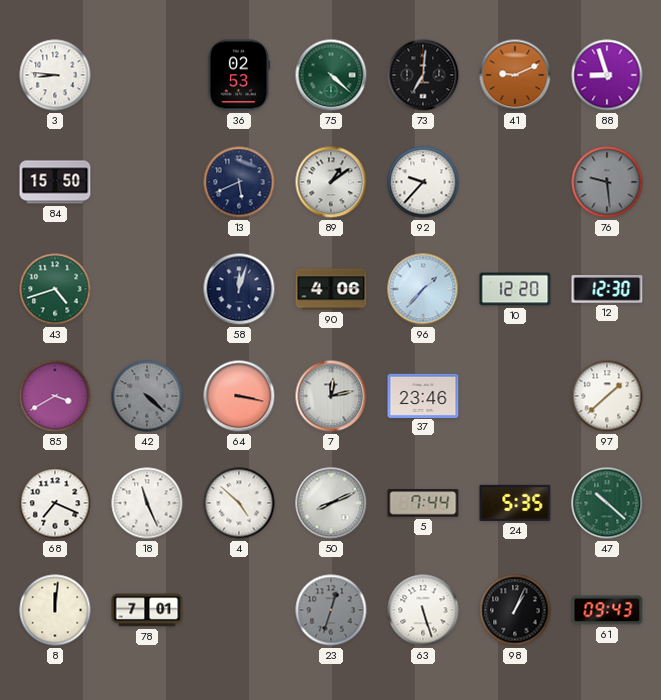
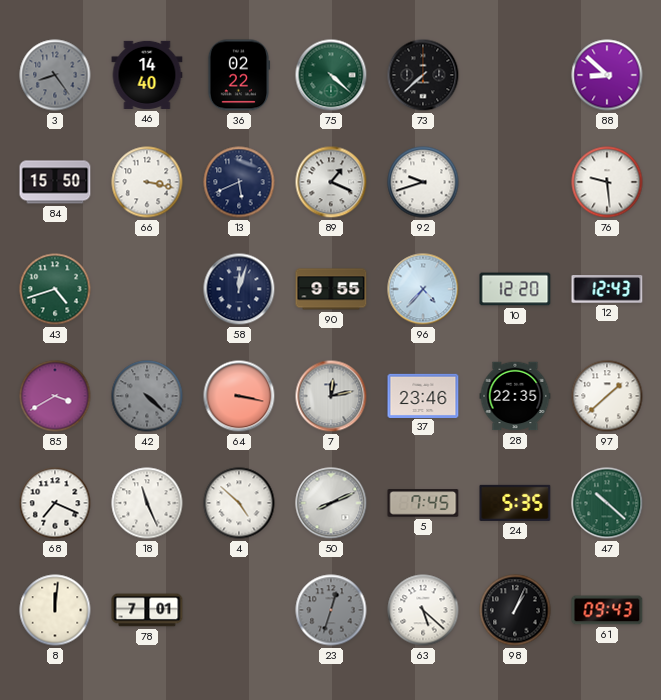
3: 8:46 -> 8:24
3 dial: white -> grey
46: none -> 14:40
36: 02:53 -> 02:22
73: 7:01 -> 7:38
41: 9:11 -> none
88: 8:57 -> 8:52
66: none -> 3:17
89: 1:09 -> 1:19
92: 9:37 -> 9:42
76 dial: grey -> white
90: 4:06 -> 9:55
96: 1:37 -> 4:37
12: 12:30 -> 12:43
28: none -> 22:35
5: 7:44 -> 7:45
63: 5:27 -> 5:22
